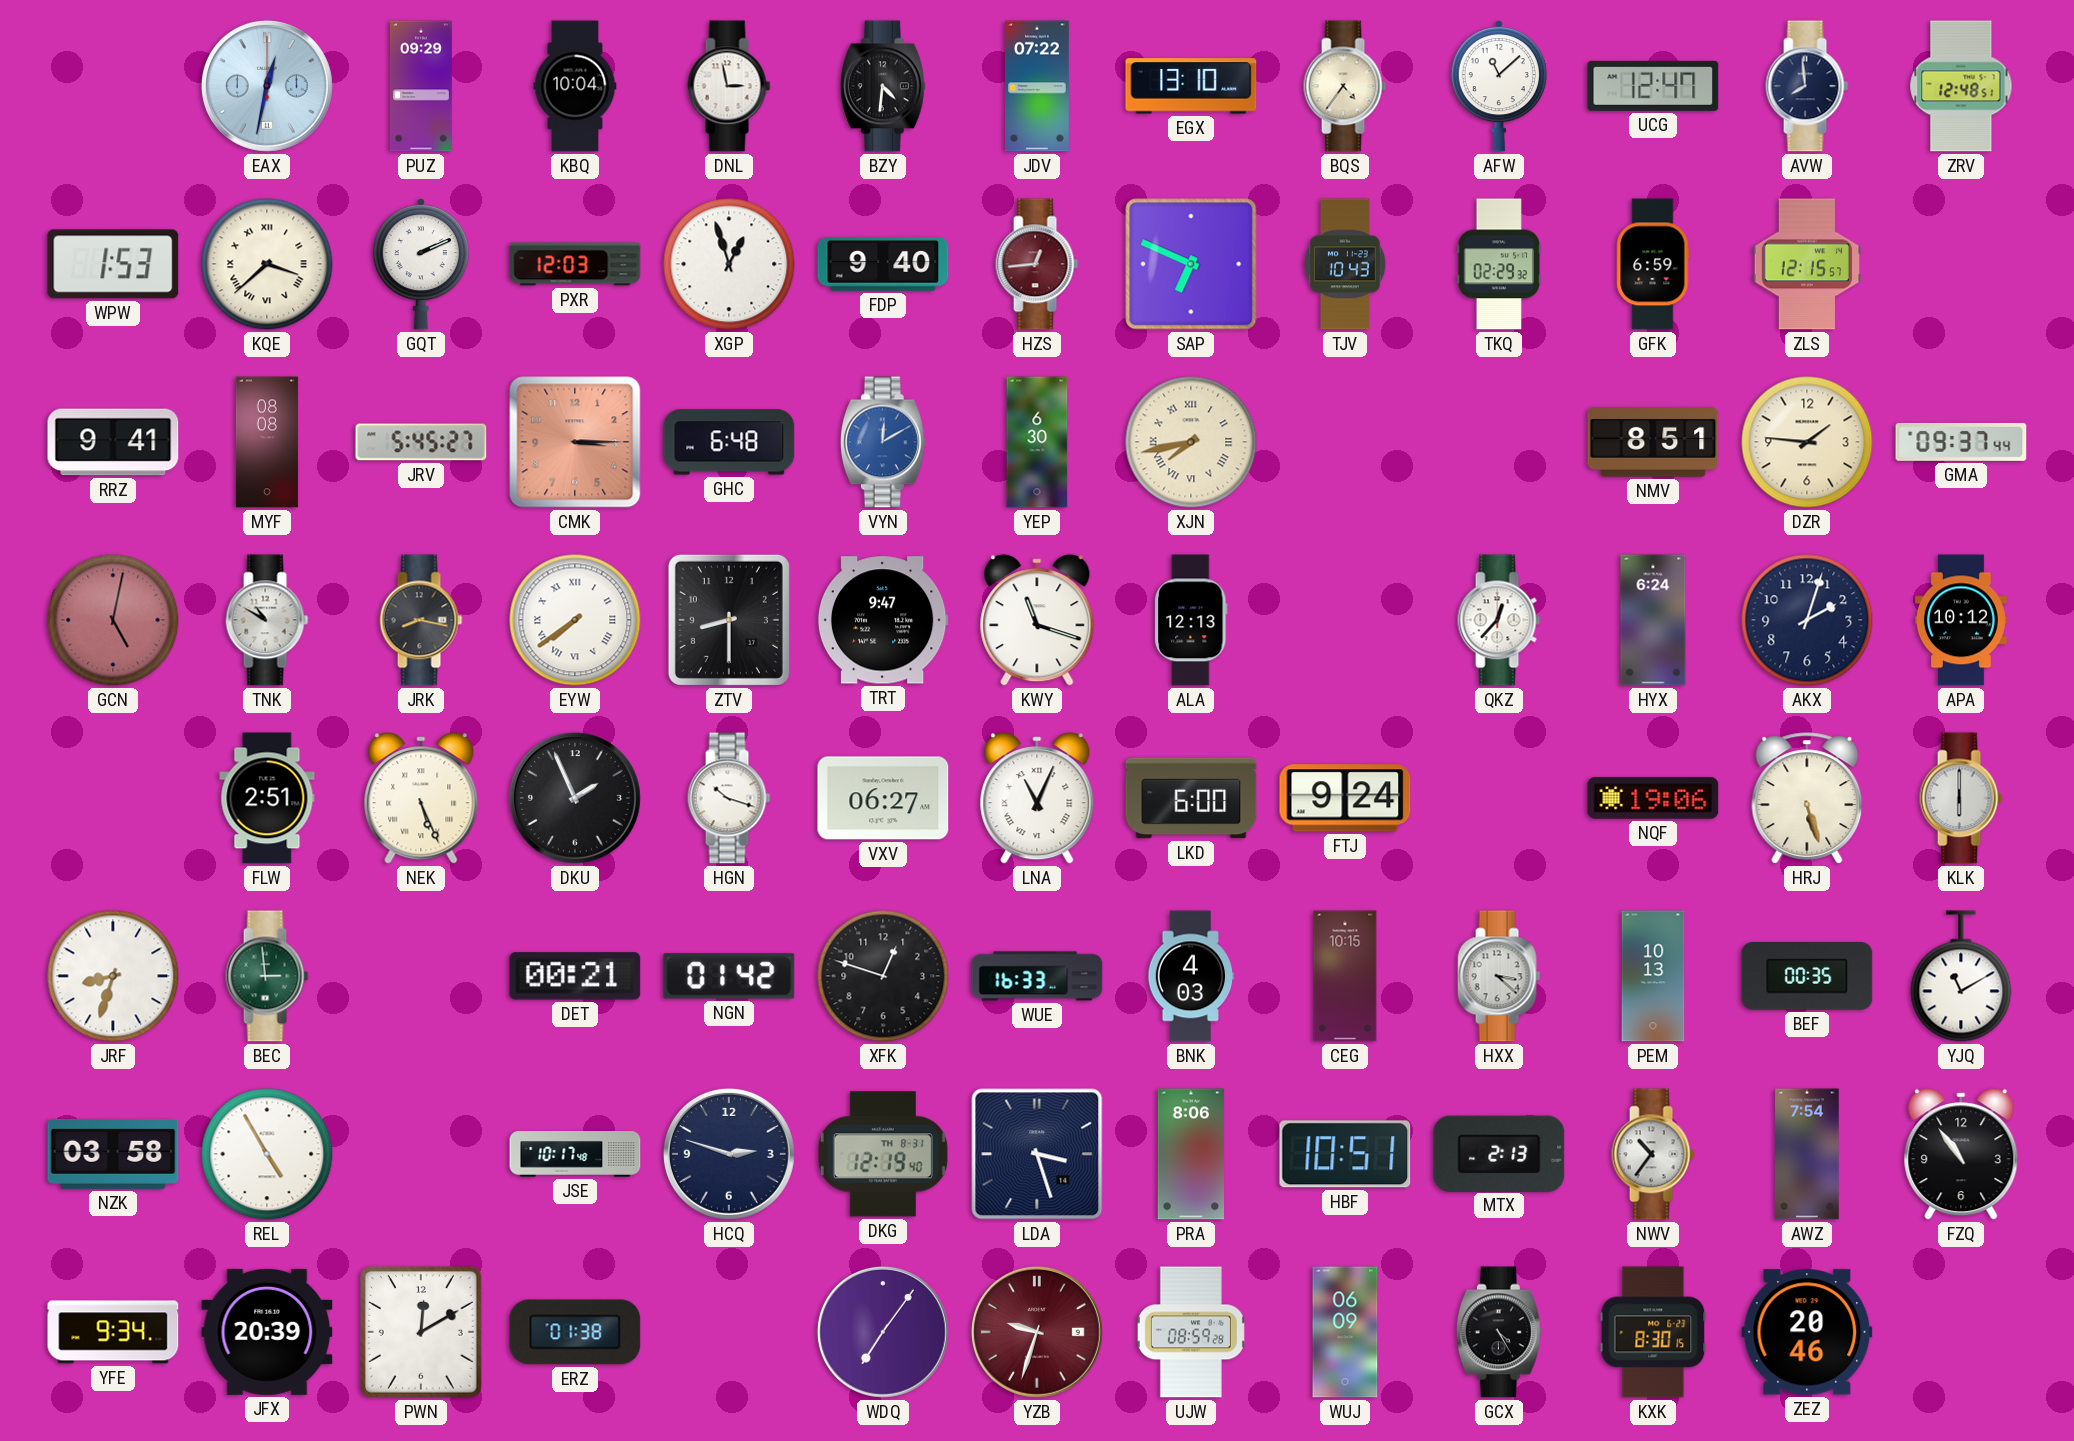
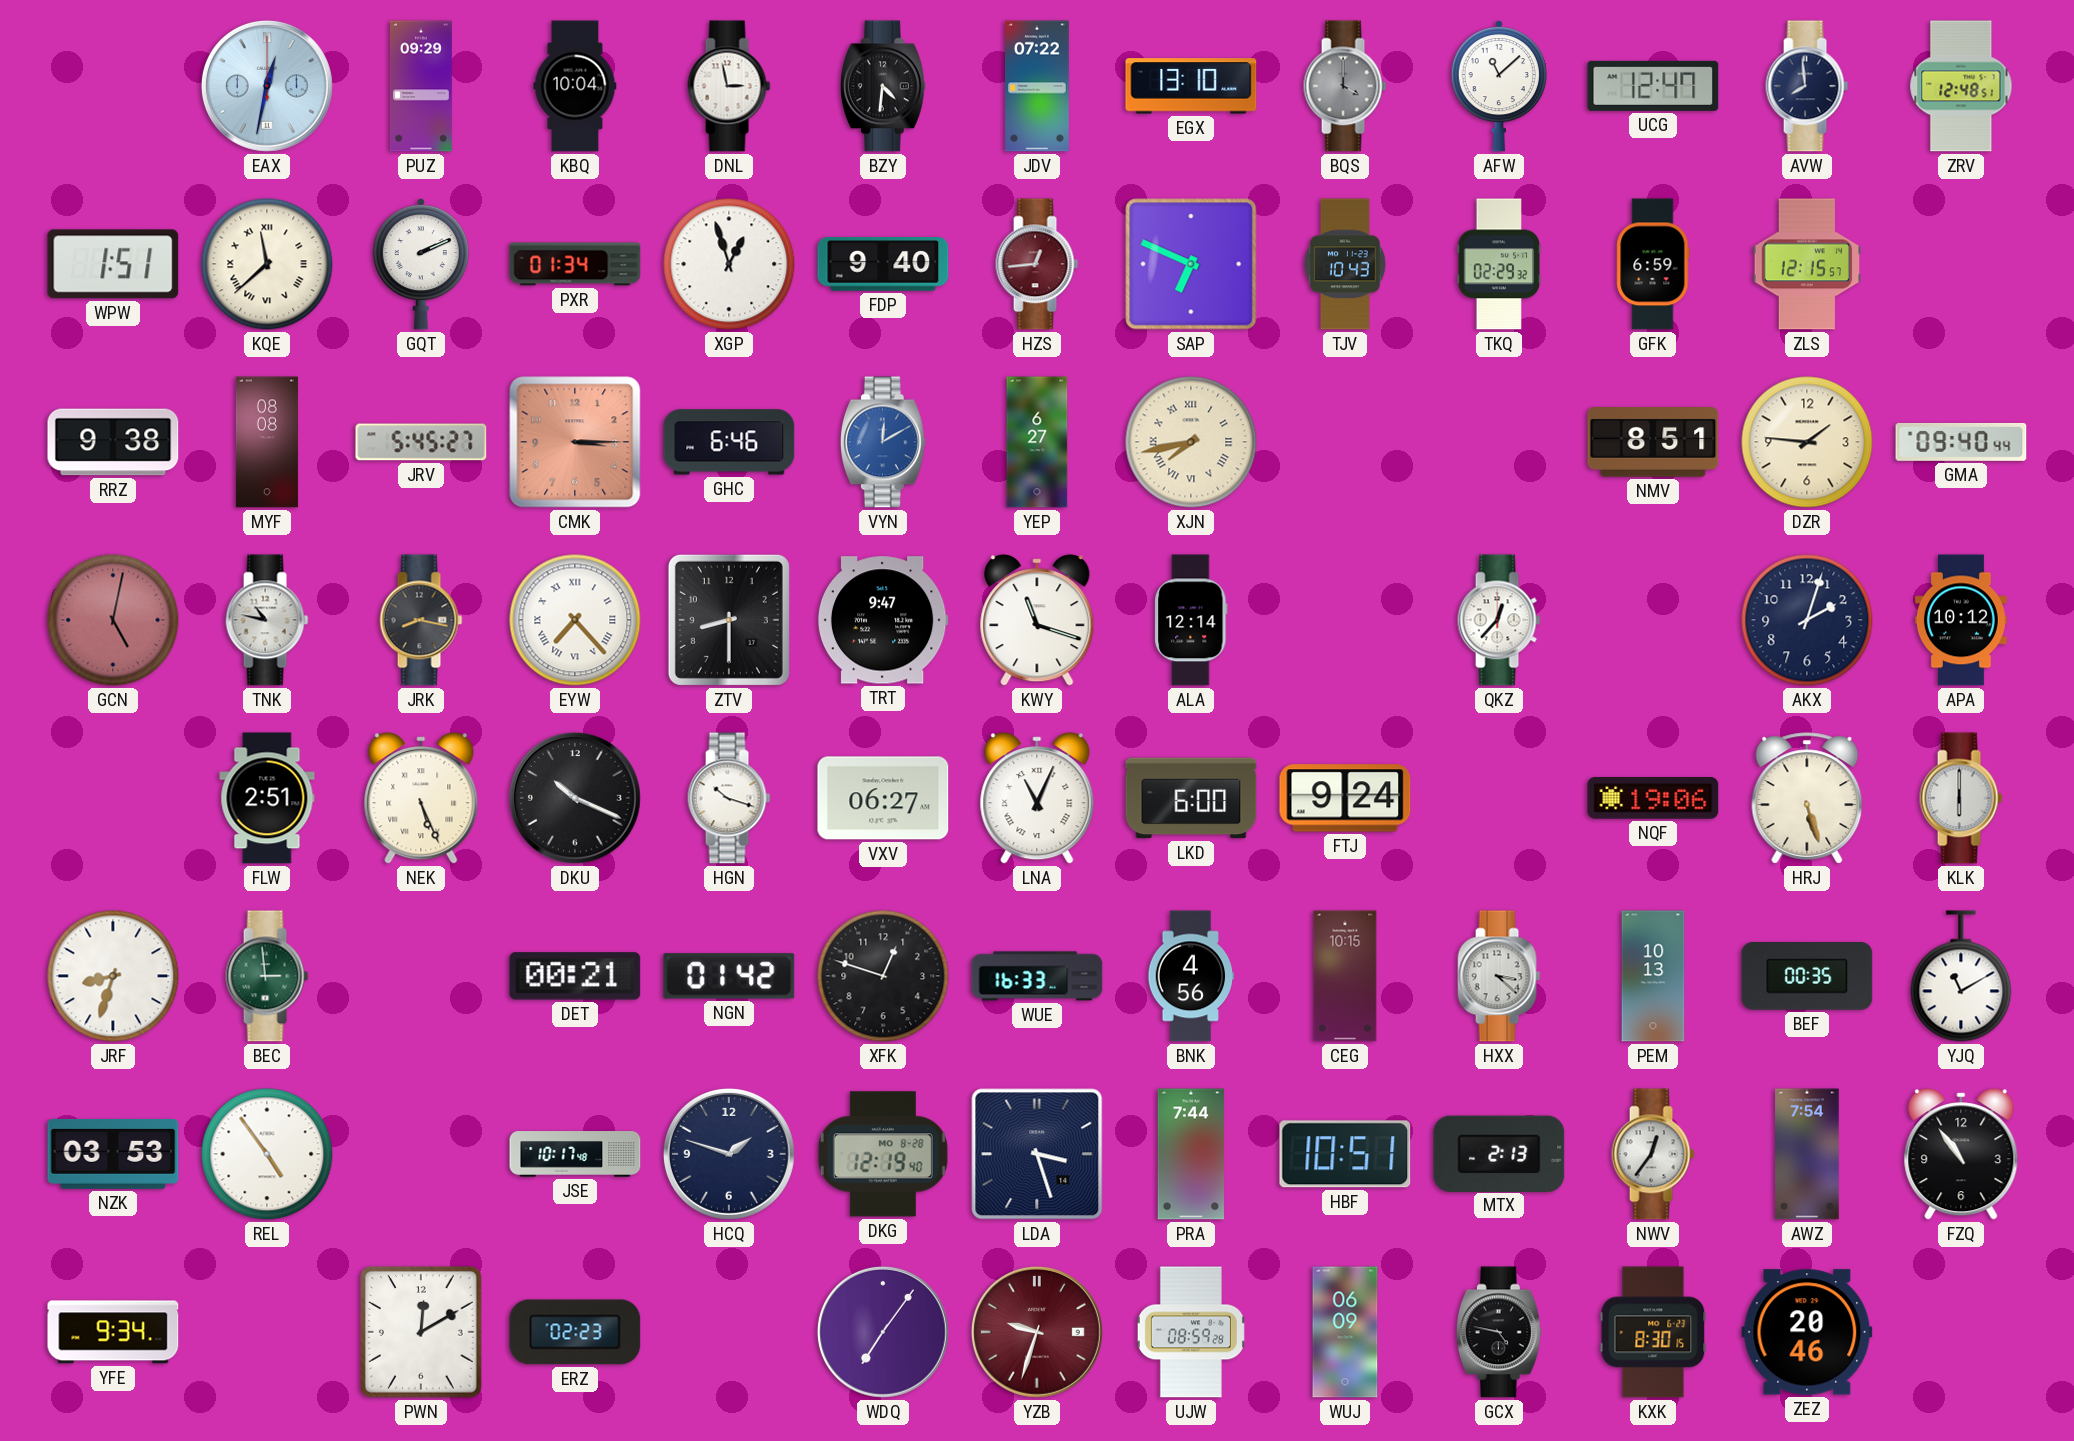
BQS: 4:36 -> 4:00
BQS dial: cream -> grey
WPW: 1:53 -> 1:51
KQE: 3:38 -> 11:38
PXR: 12:03 -> 01:34
RRZ: 9:41 -> 9:38
GHC: 6:48 -> 6:46
YEP: 6:30 -> 6:27
GMA: 09:37 -> 09:40
TNK: 10:50 -> 10:47
EYW: 7:39 -> 7:23
ALA: 12:13 -> 12:14
HYX: 6:24 -> none
DKU: 1:56 -> 10:19
BNK: 4:03 -> 4:56
NZK: 03:58 -> 03:53
REL: 4:55 -> 4:54
HCQ: 2:48 -> 1:48
DKG date: TH 8-31 -> MO 8-28
PRA: 8:06 -> 7:44
NWV: 10:36 -> 12:36
JFX: 20:39 -> none
ERZ: 01:38 -> 02:23
GCX: 4:25 -> 4:47
